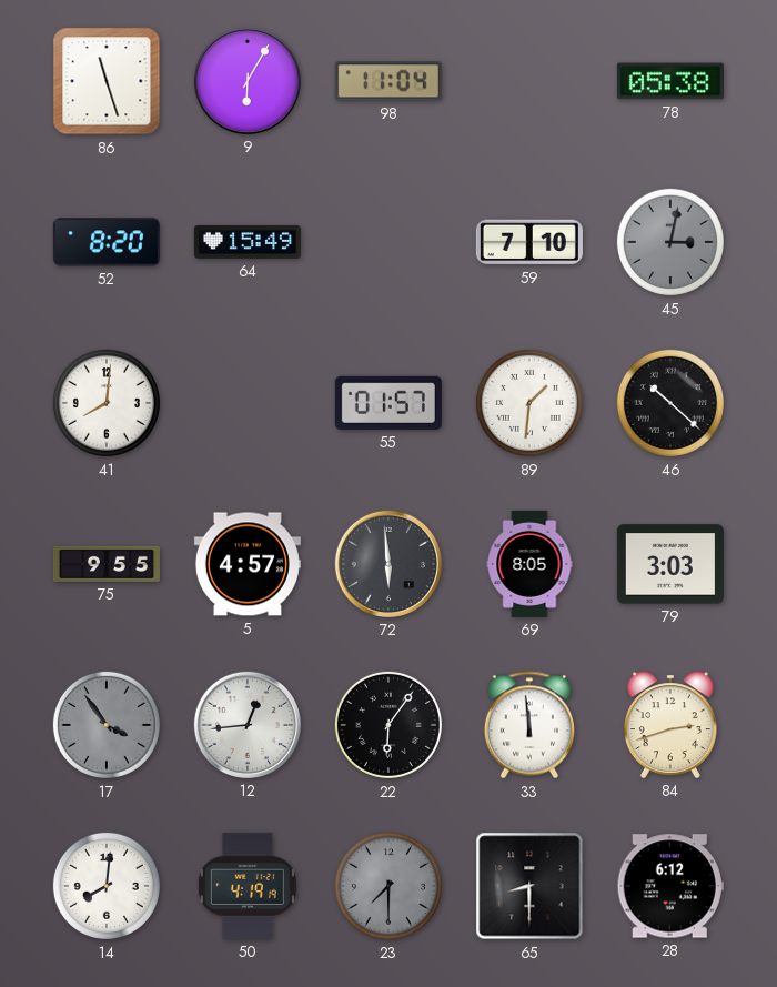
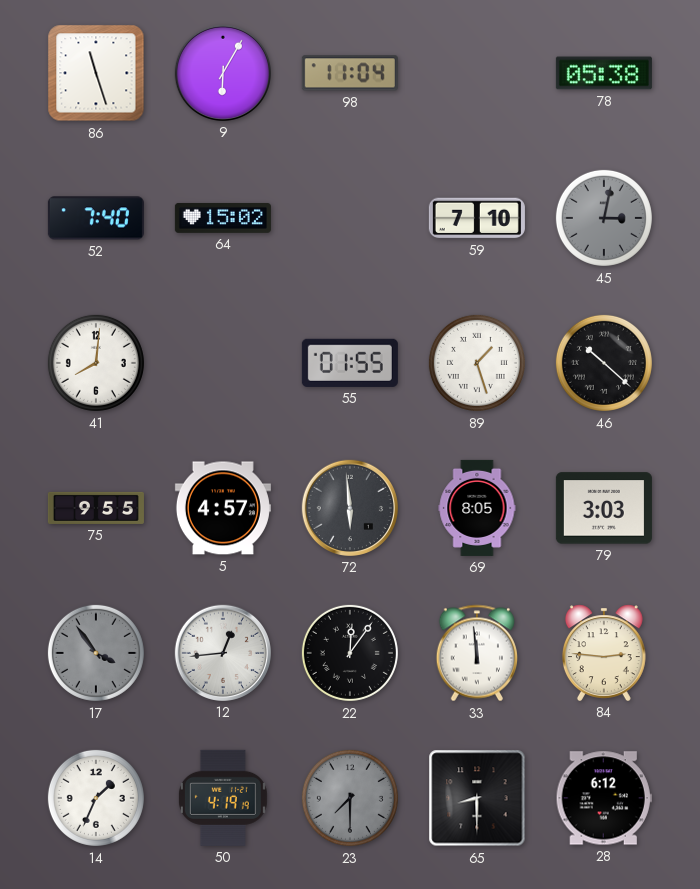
52: 8:20 -> 7:40
64: 15:49 -> 15:02
55: 01:57 -> 01:55
89: 1:31 -> 1:27
22: 6:06 -> 12:06
84: 2:42 -> 2:46
14: 8:01 -> 1:34
